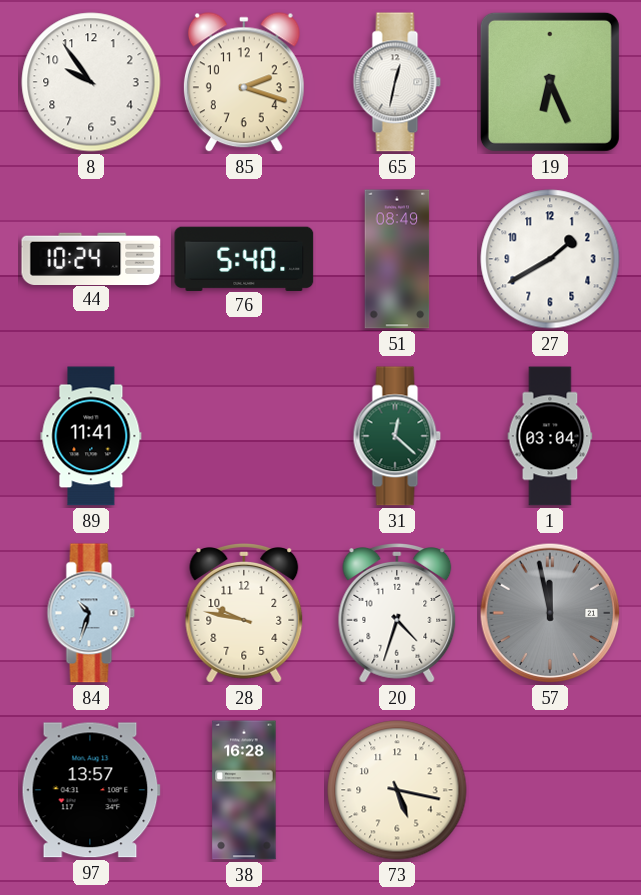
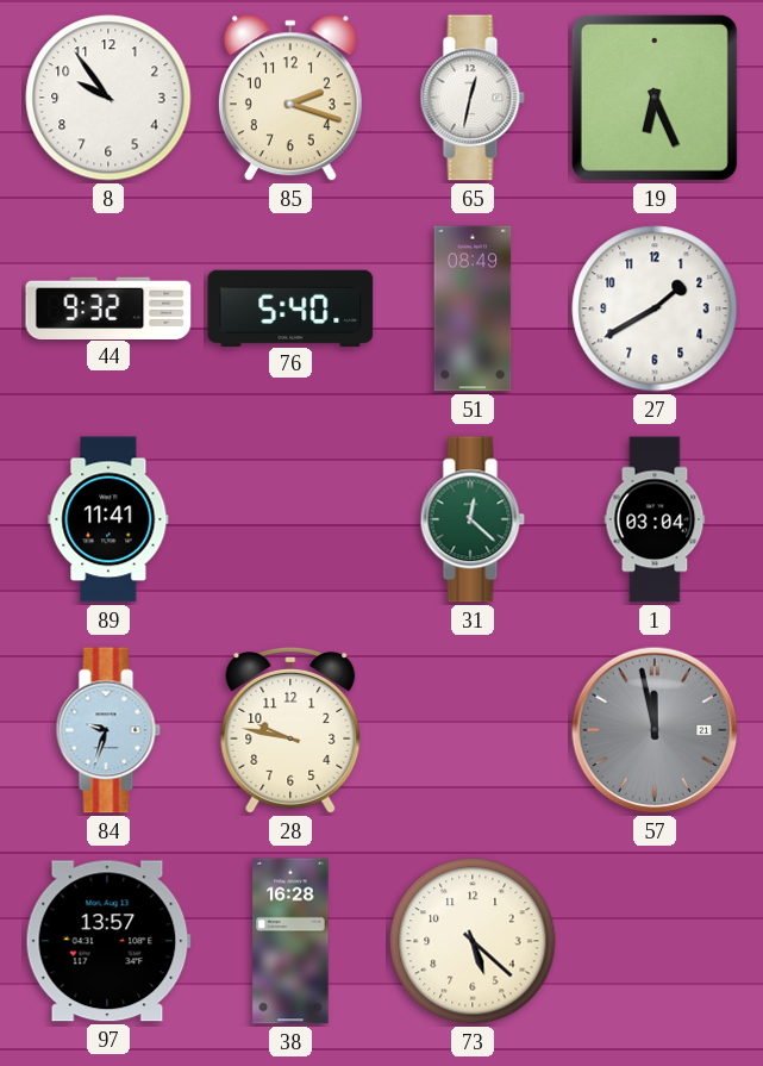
44: 10:24 -> 9:32
84: 10:33 -> 9:33
20: 4:33 -> none
73: 5:17 -> 5:22
